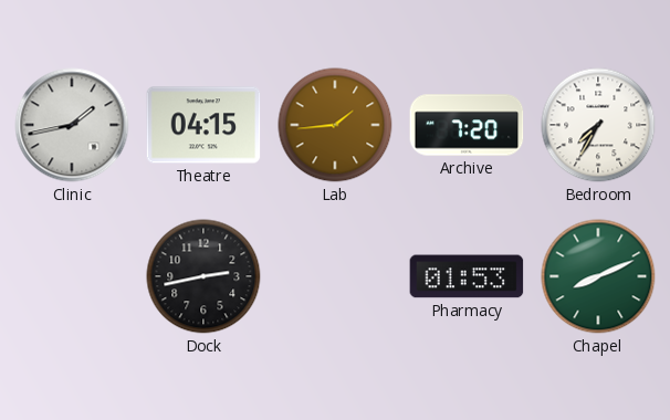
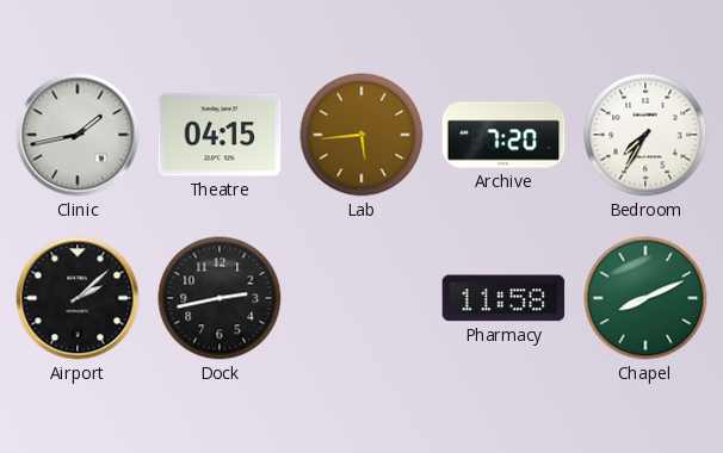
Lab: 1:44 -> 5:44
Airport: none -> 2:08
Pharmacy: 01:53 -> 11:58
